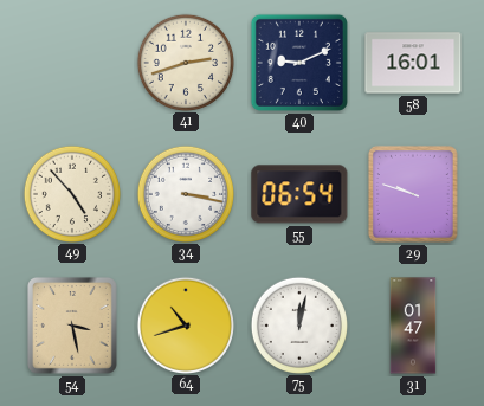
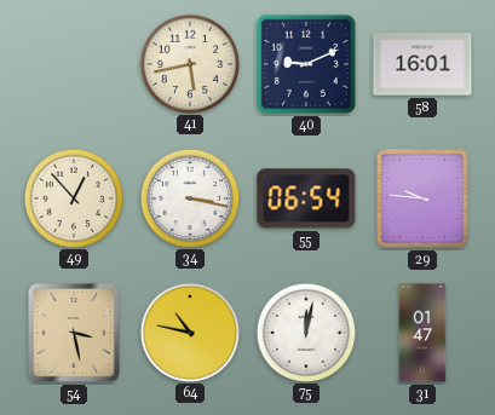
41: 2:42 -> 5:43
49: 4:53 -> 12:53
29: 9:48 -> 9:46
64: 10:42 -> 10:47
